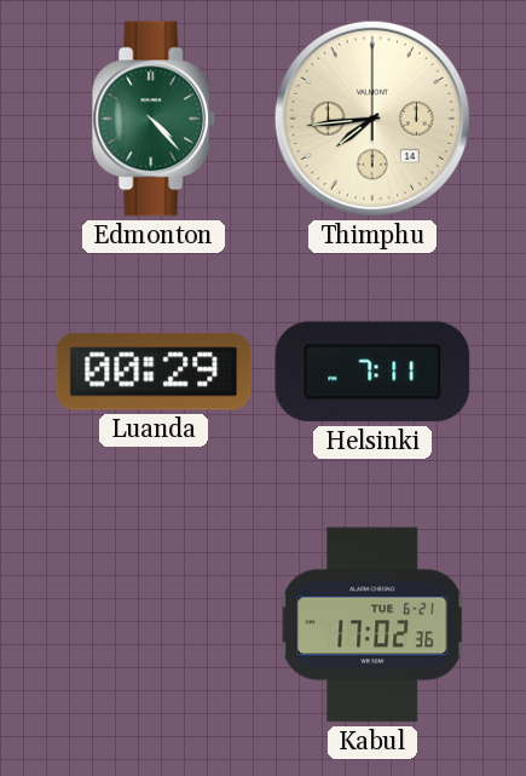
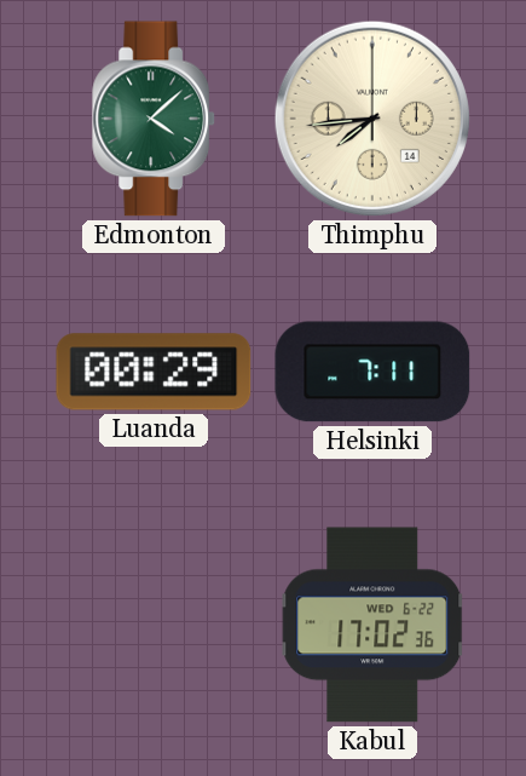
Edmonton: 4:23 -> 4:08
Kabul date: TUE 6-21 -> WED 6-22
